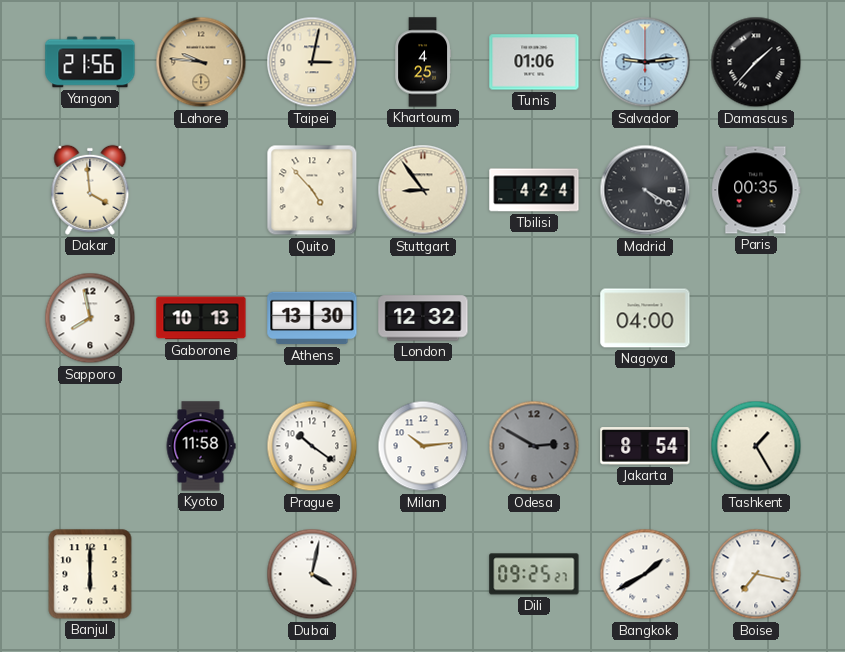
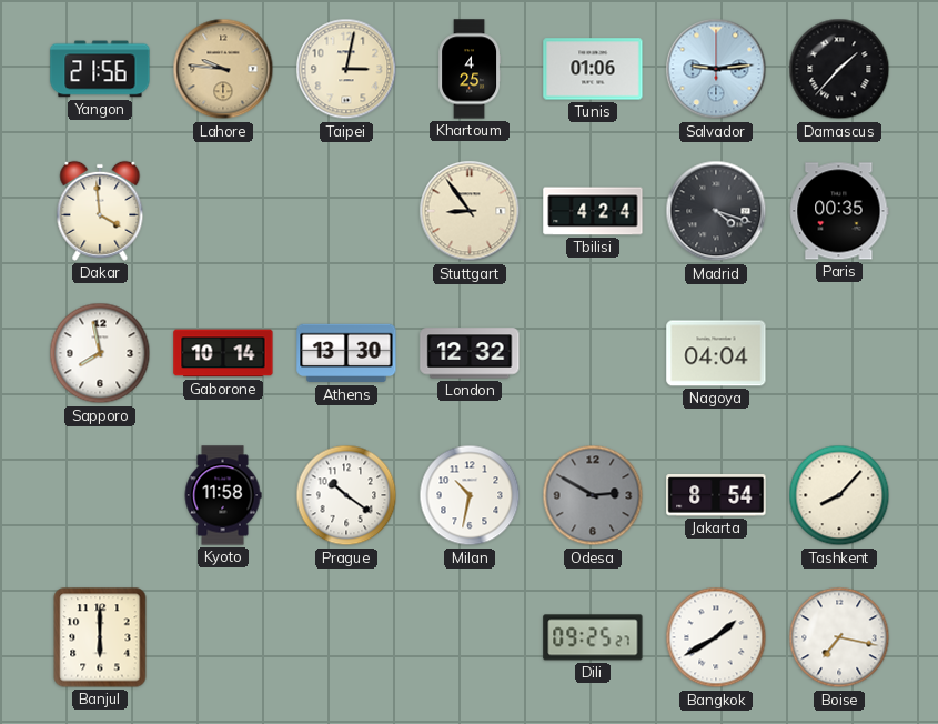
Quito: 4:53 -> none
Madrid: 4:20 -> 4:18
Gaborone: 10:13 -> 10:14
Nagoya: 04:00 -> 04:04
Milan: 10:14 -> 10:32
Tashkent: 1:25 -> 8:07
Dubai: 4:02 -> none
